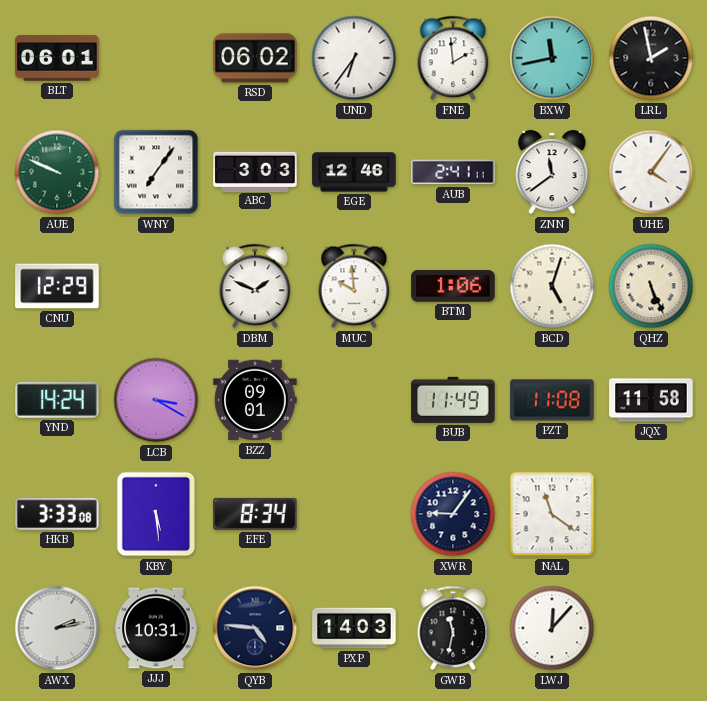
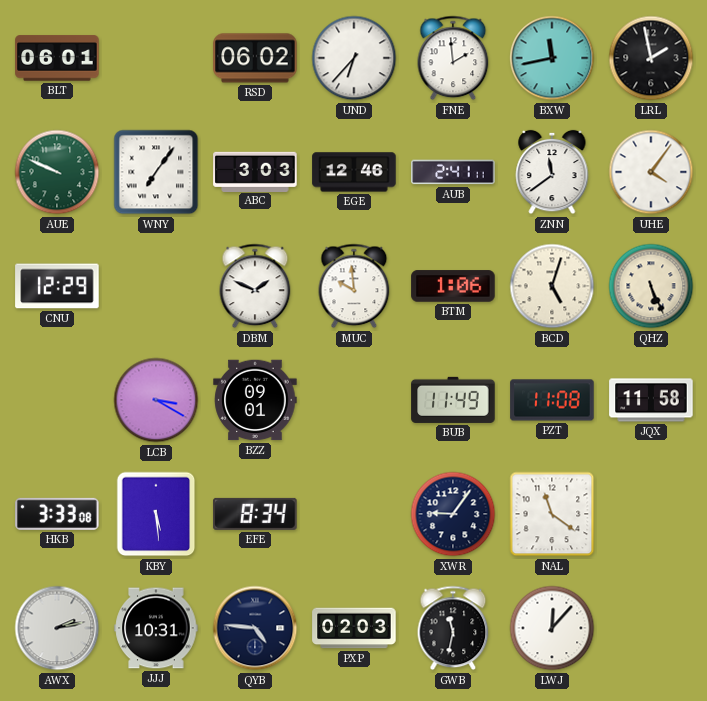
UND: 6:36 -> 6:37
YND: 14:24 -> none
PXP: 14:03 -> 02:03
